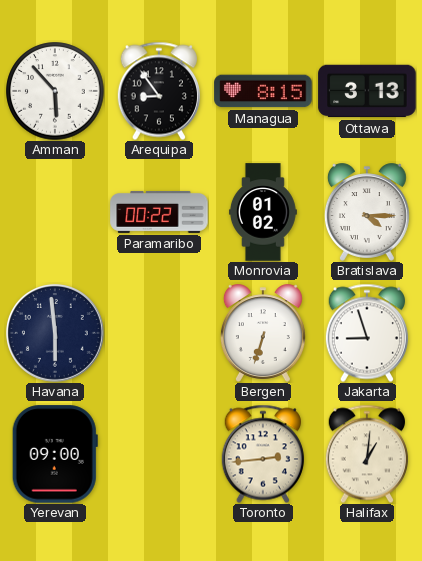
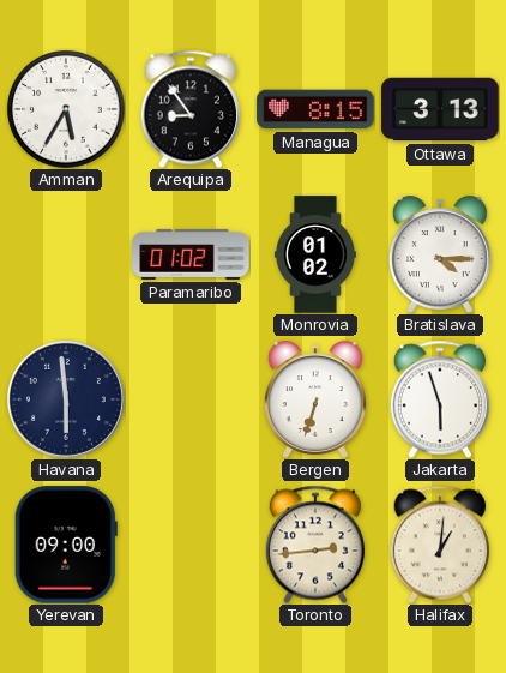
Amman: 5:53 -> 5:35
Paramaribo: 00:22 -> 01:02
Jakarta: 8:57 -> 5:57
